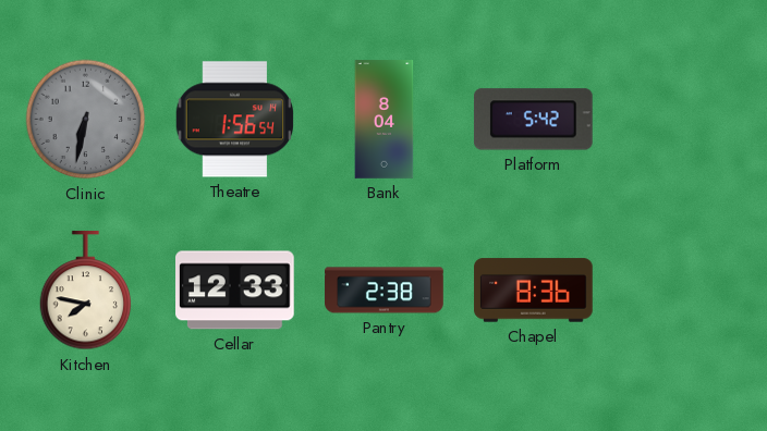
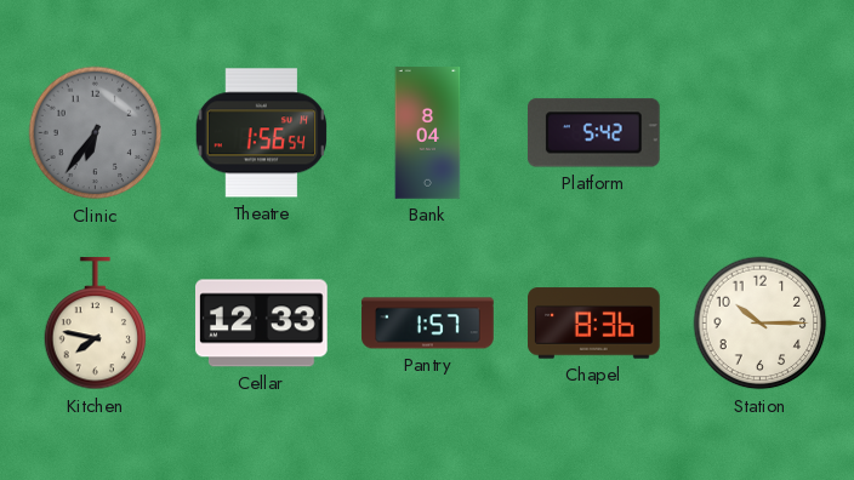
Clinic: 6:32 -> 6:36
Pantry: 2:38 -> 1:57
Station: none -> 10:15
